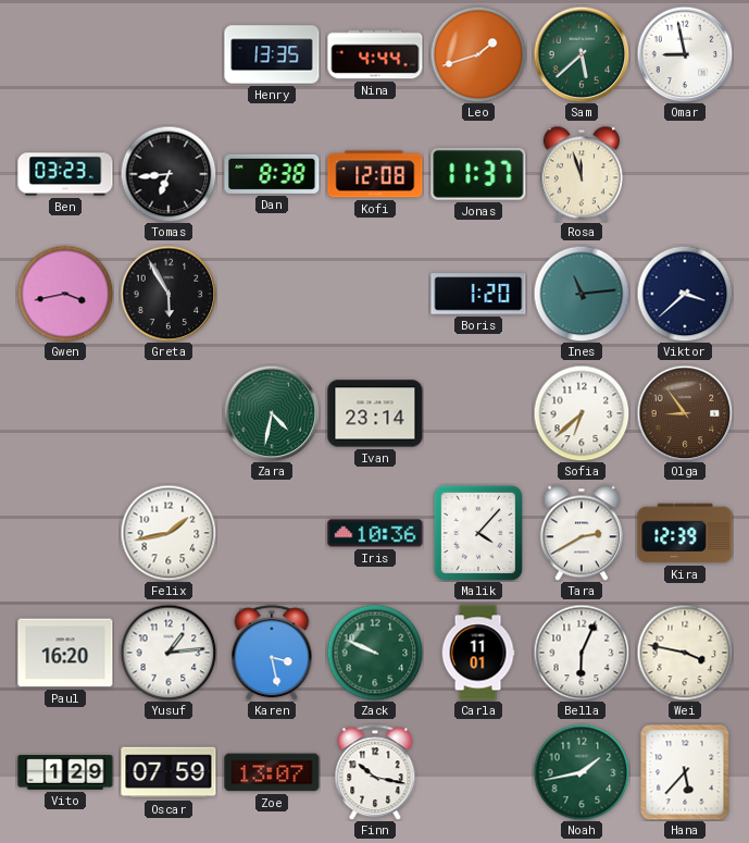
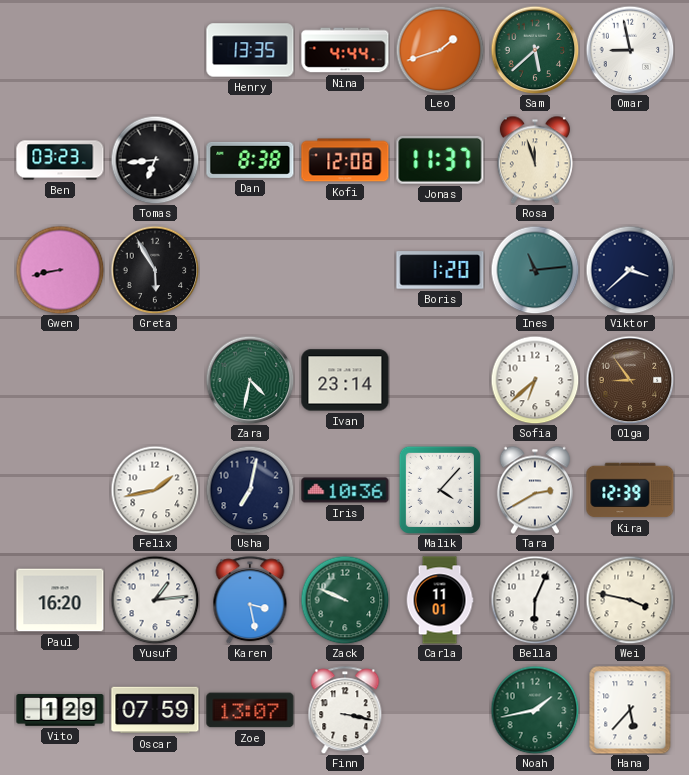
Gwen: 3:43 -> 8:43
Usha: none -> 7:02
Finn: 10:17 -> 3:17
